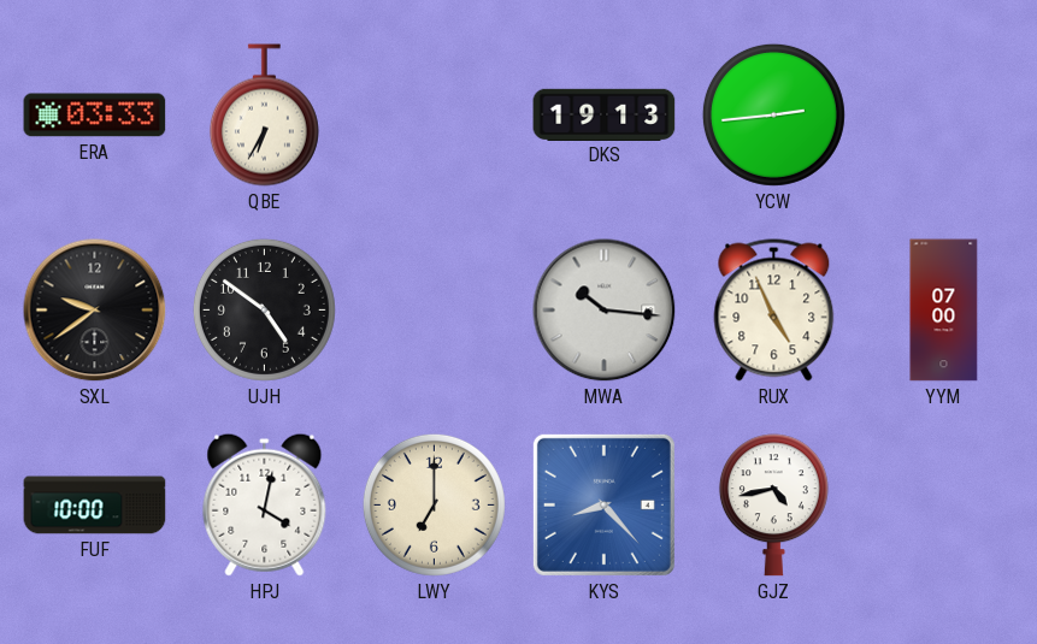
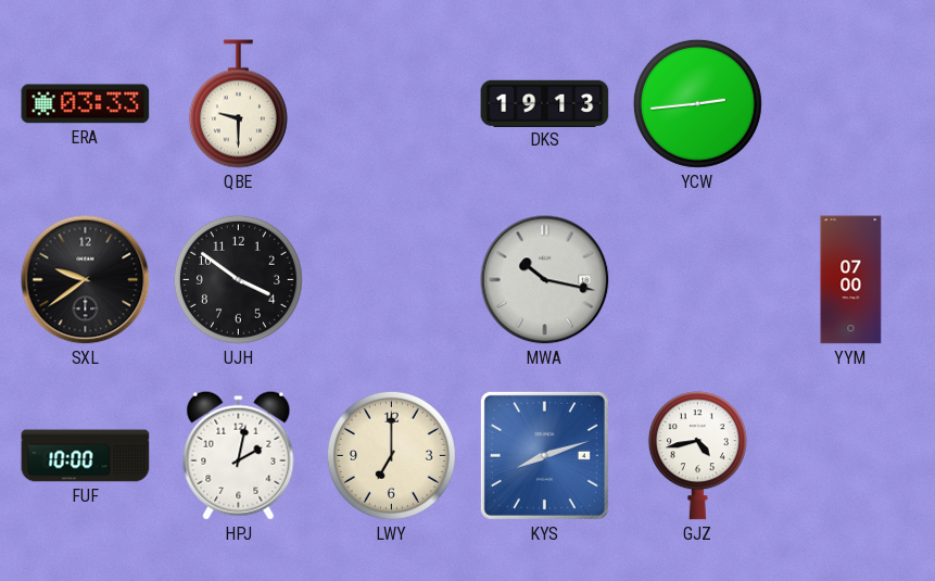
QBE: 6:35 -> 9:30
UJH: 4:51 -> 3:51
MWA: 10:16 -> 10:17
RUX: 4:56 -> none
HPJ: 4:02 -> 2:02
KYS: 8:23 -> 8:12
